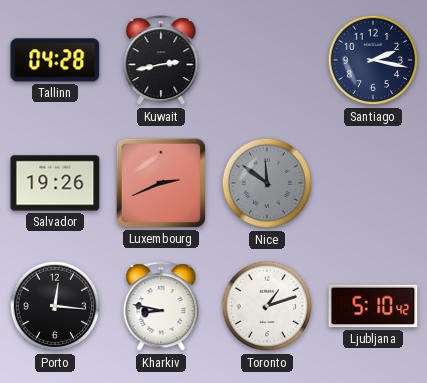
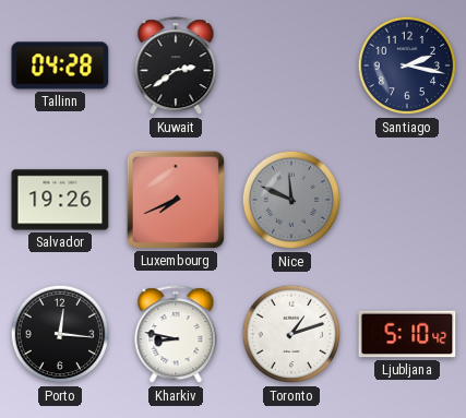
Kuwait: 2:43 -> 2:39
Luxembourg: 2:41 -> 7:41
Nice: 11:51 -> 11:49
